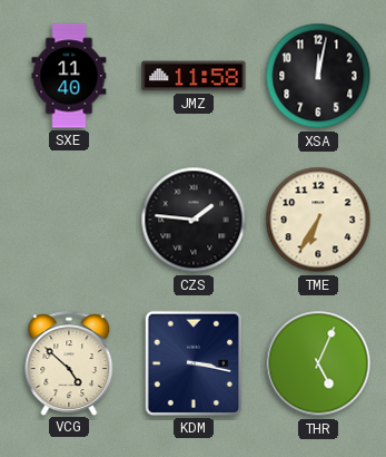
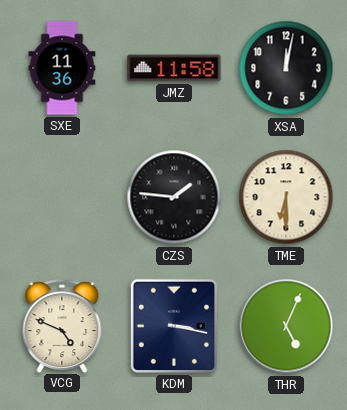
SXE: 11:40 -> 11:36
TME: 6:35 -> 6:30
VCG: 4:52 -> 4:49
